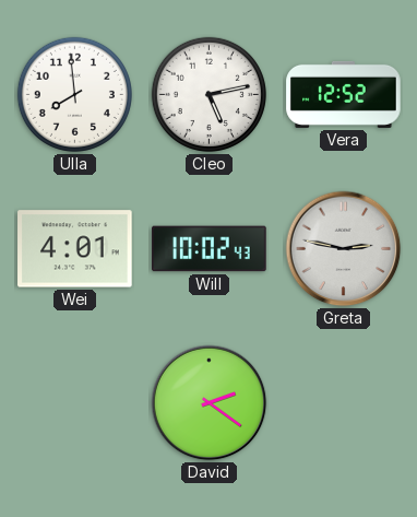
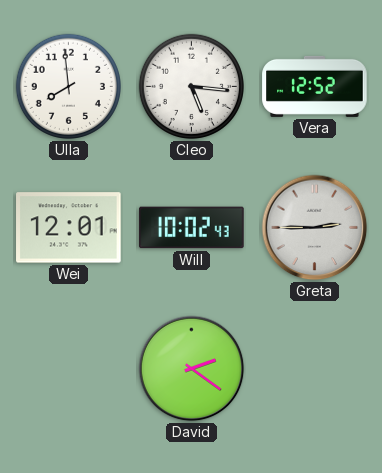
Cleo: 5:13 -> 5:16
Wei: 4:01 -> 12:01
Greta: 2:47 -> 2:45
